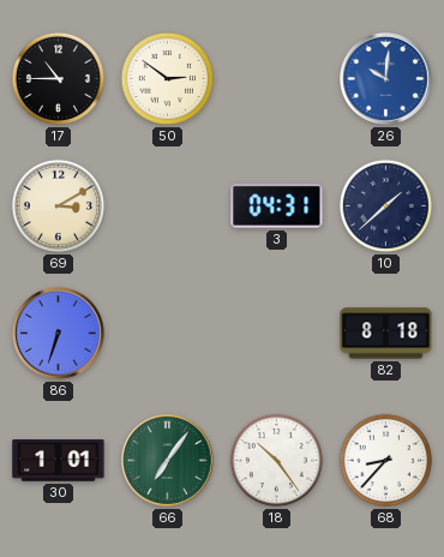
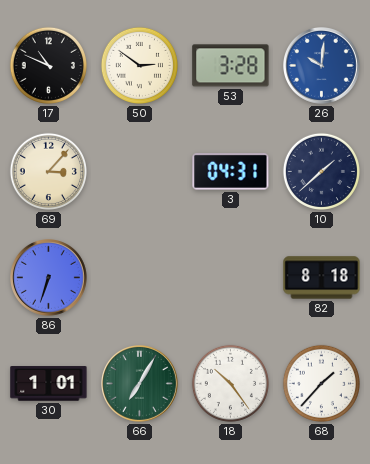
17: 10:45 -> 10:49
53: none -> 3:28
69: 3:10 -> 3:07
66: 7:06 -> 7:05
68: 8:37 -> 1:37
